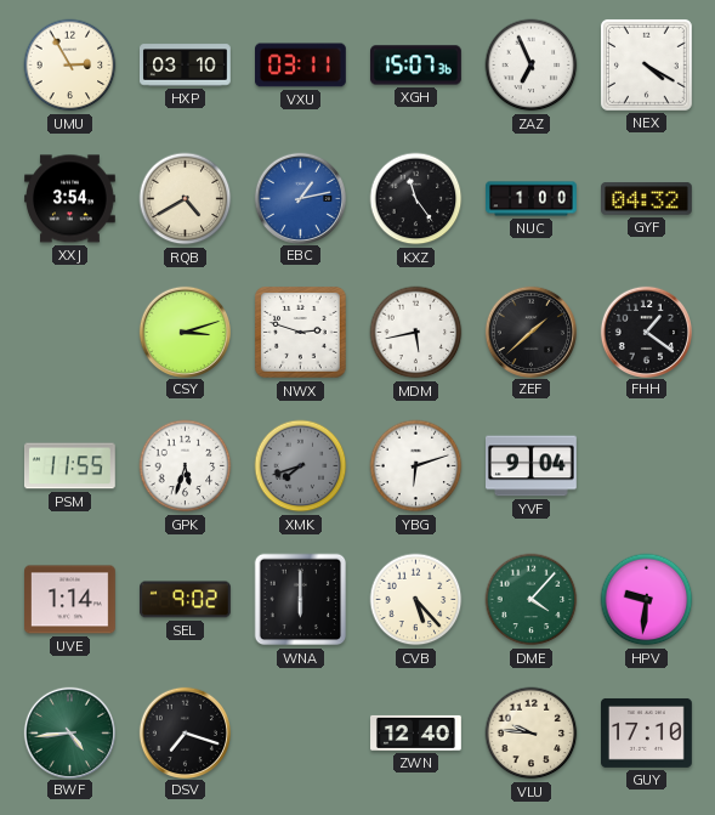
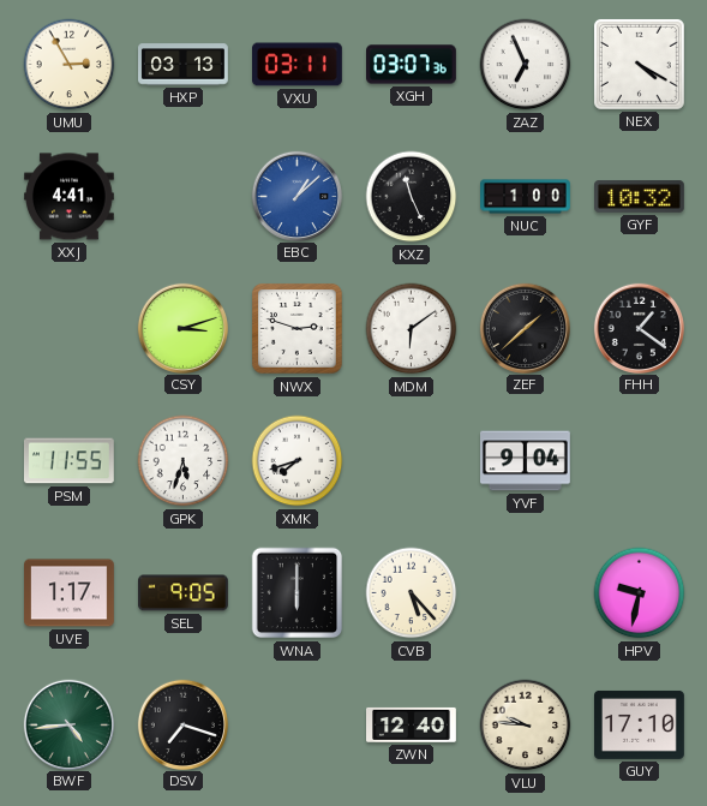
HXP: 03:10 -> 03:13
XGH: 15:07 -> 03:07
XXJ: 3:54 -> 4:41
RQB: 4:40 -> none
EBC: 1:13 -> 1:08
KXZ: 11:24 -> 11:26
GYF: 04:32 -> 10:32
MDM: 5:43 -> 6:09
XMK dial: grey -> white
YBG: 6:12 -> none
UVE: 1:14 -> 1:17
SEL: 9:02 -> 9:05
DME: 4:07 -> none
HPV: 9:31 -> 9:32
